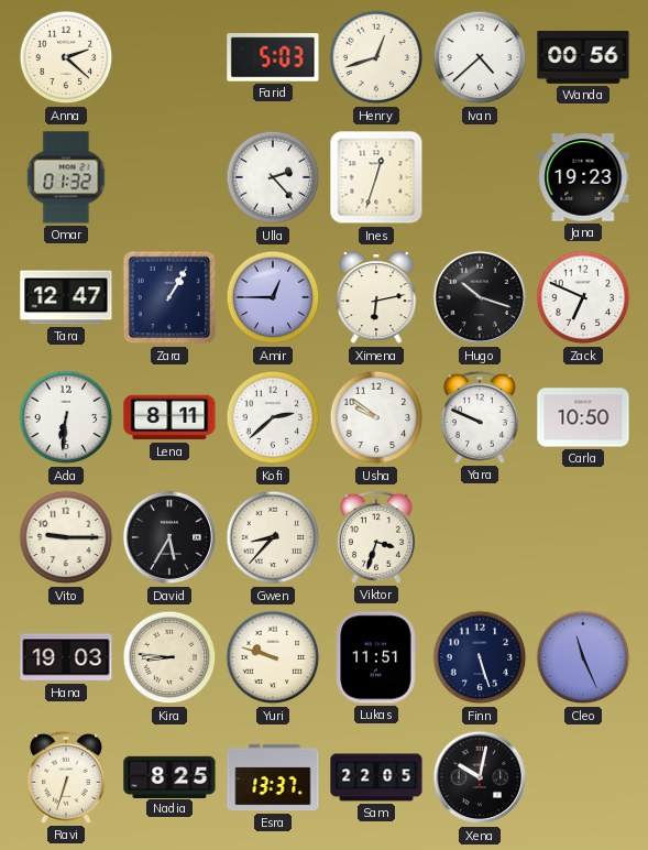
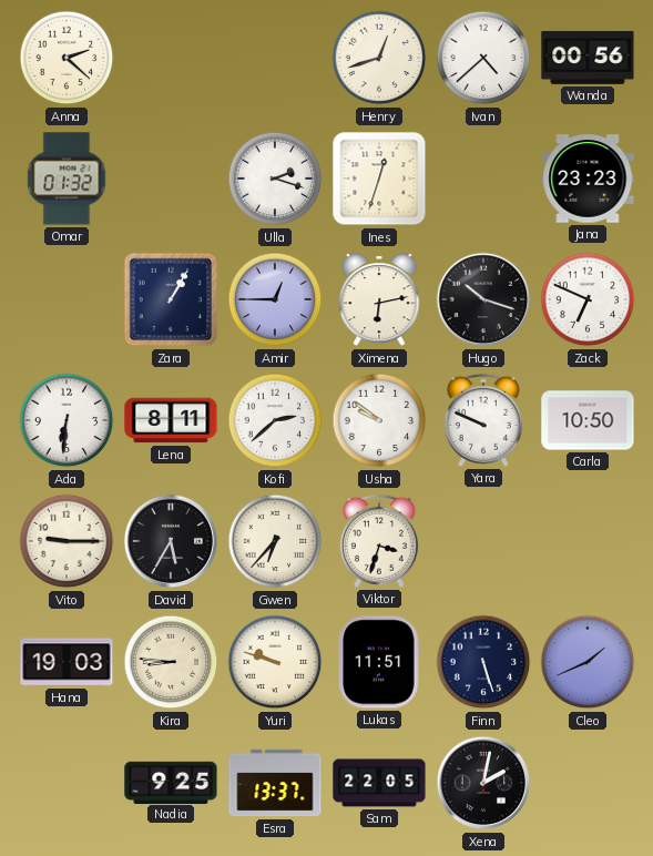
Farid: 5:03 -> none
Ulla: 2:23 -> 2:18
Jana: 19:23 -> 23:23
Tara: 12:47 -> none
Gwen: 8:37 -> 6:37
Cleo: 11:26 -> 1:41
Ravi: 6:33 -> none
Nadia: 8:25 -> 9:25
Xena: 10:02 -> 2:02
